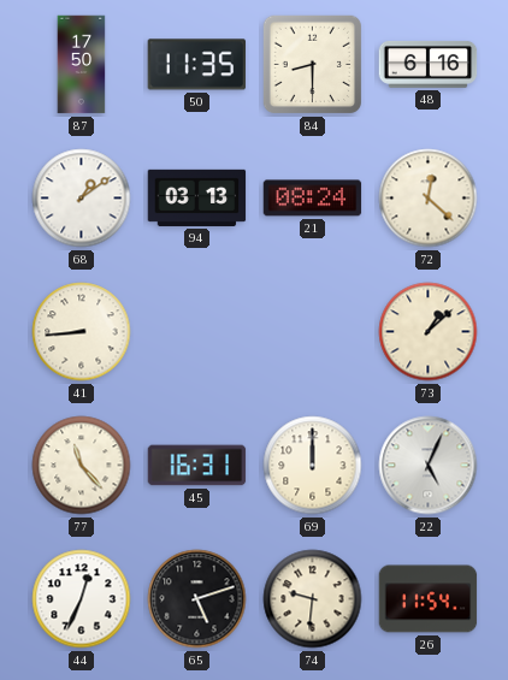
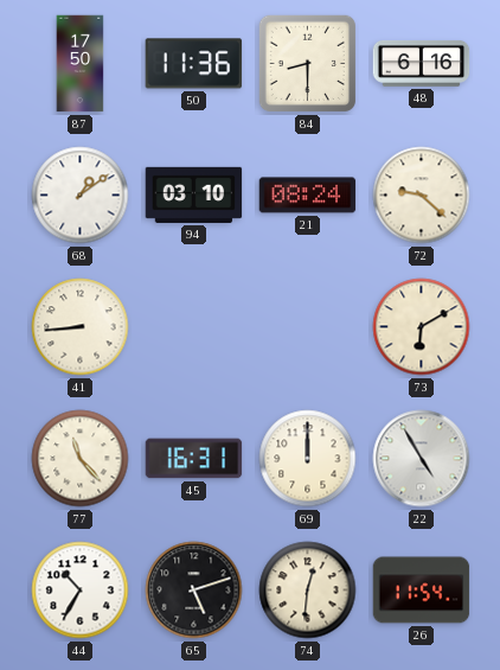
50: 11:35 -> 11:36
94: 03:13 -> 03:10
72: 12:22 -> 9:22
73: 1:08 -> 6:10
22: 5:04 -> 4:55
44: 12:34 -> 10:35
74: 9:31 -> 12:31
